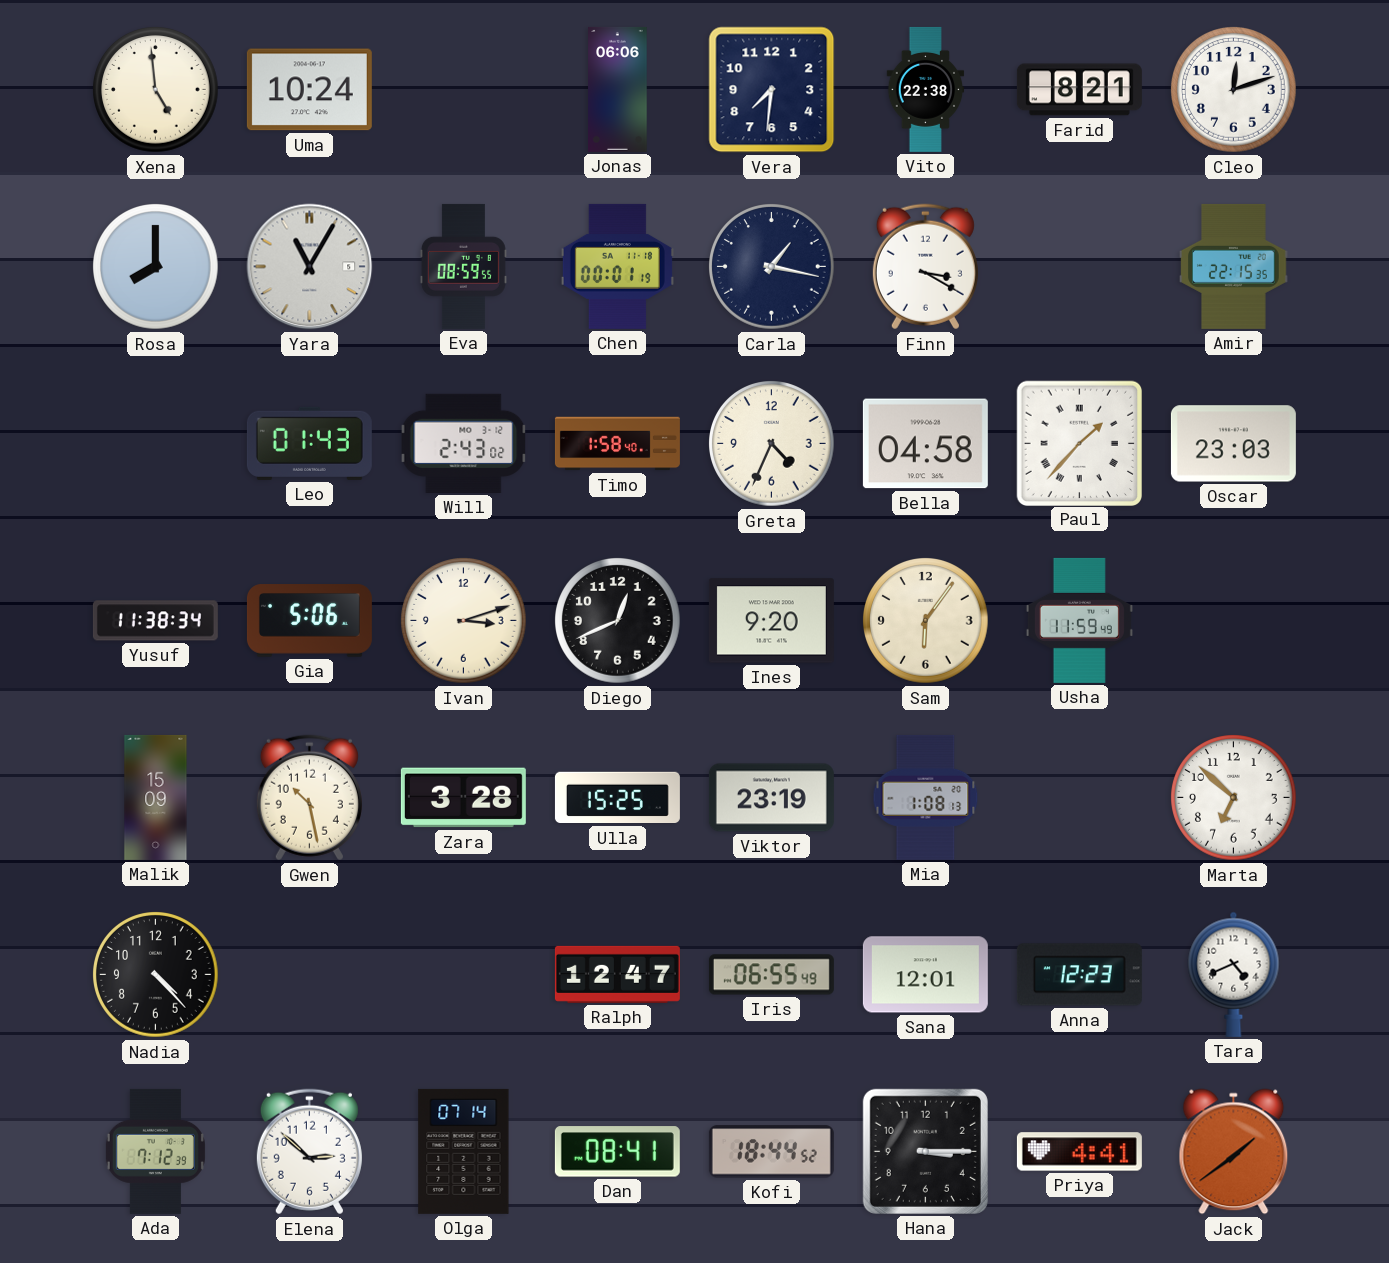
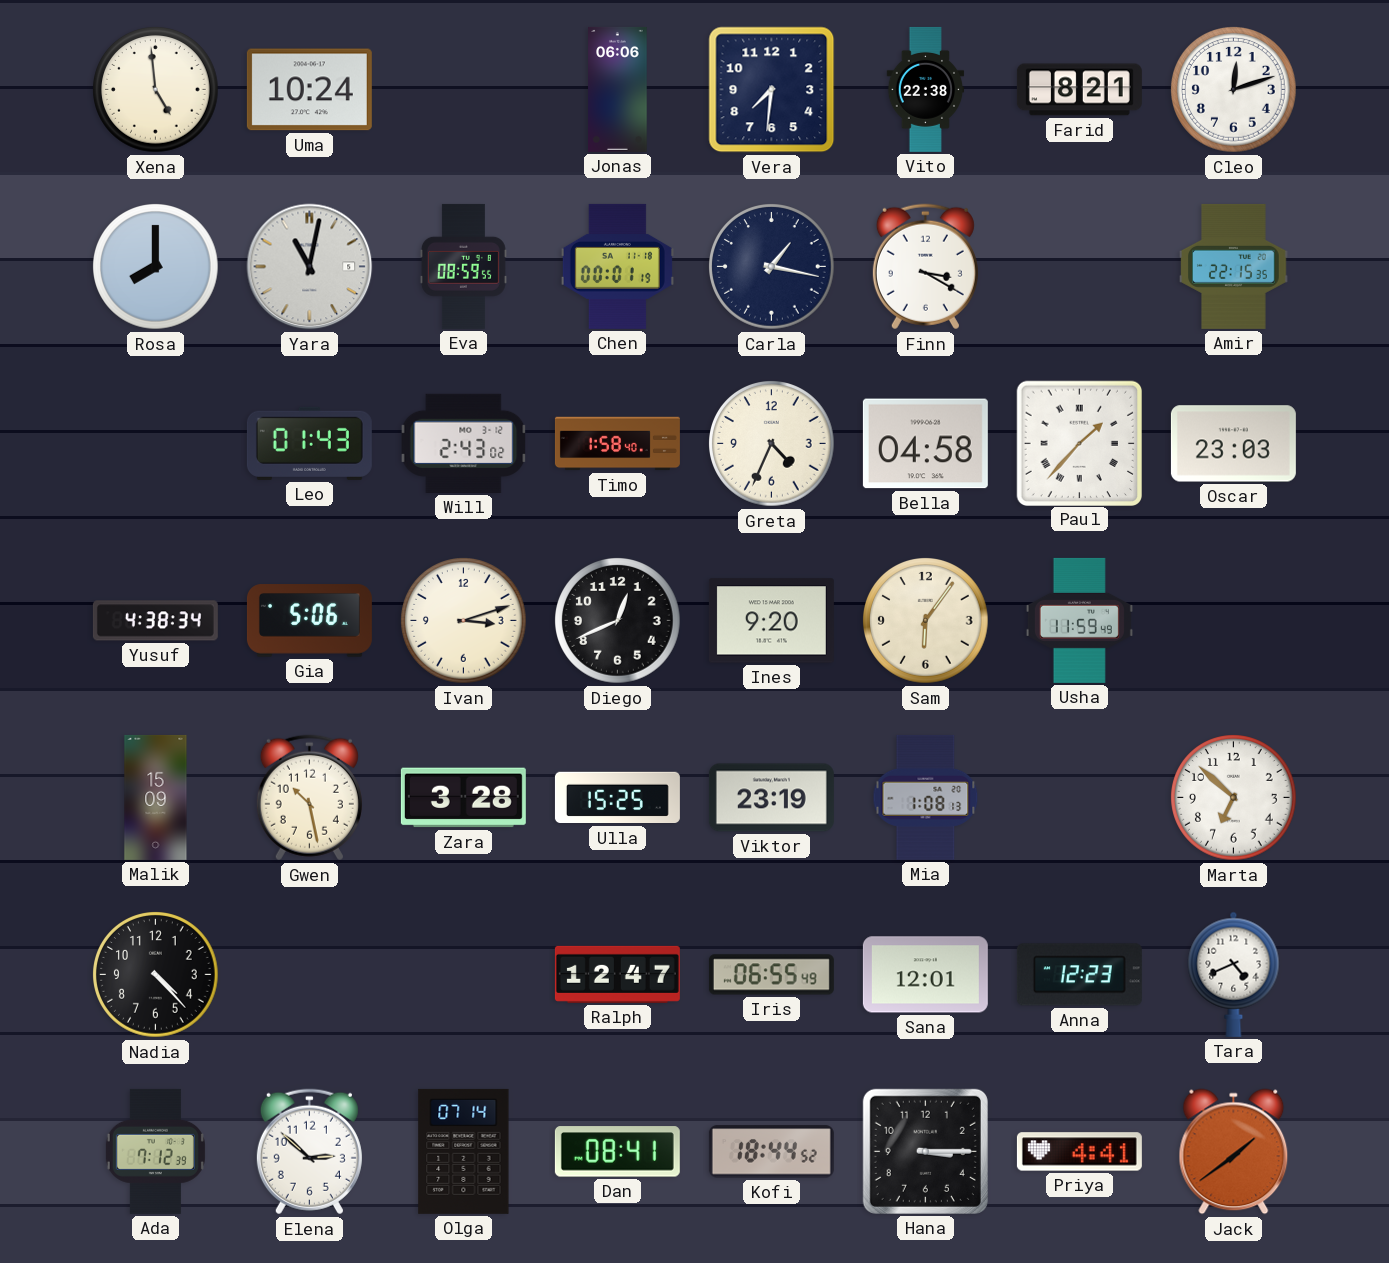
Yara: 11:05 -> 11:02
Yusuf: 11:38 -> 4:38
